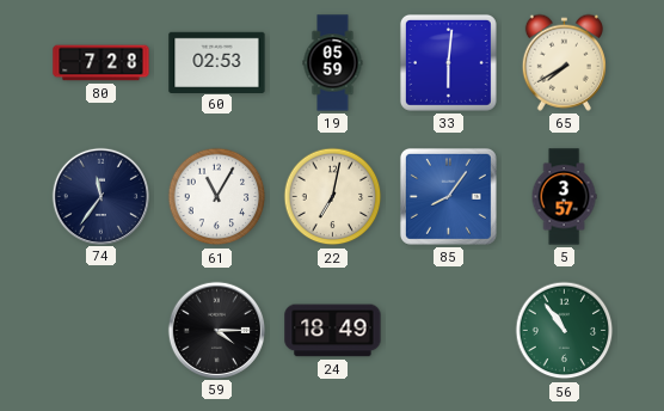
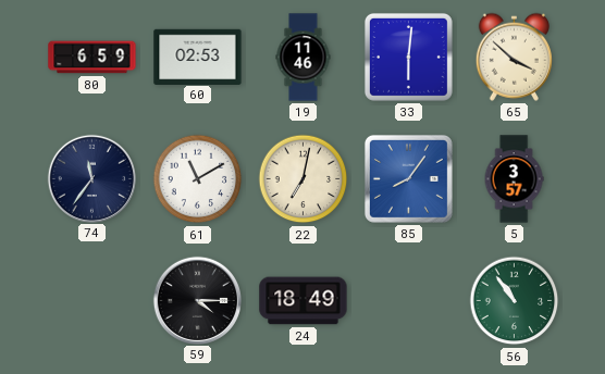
80: 7:28 -> 6:59
19: 05:59 -> 11:46
65: 7:40 -> 3:52
61: 11:05 -> 11:10
